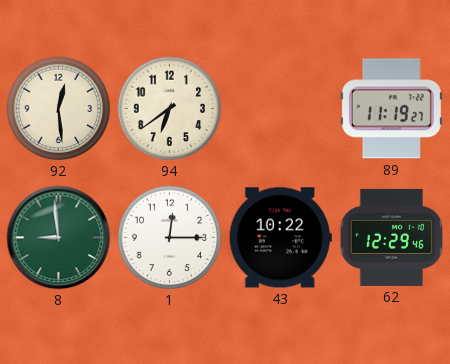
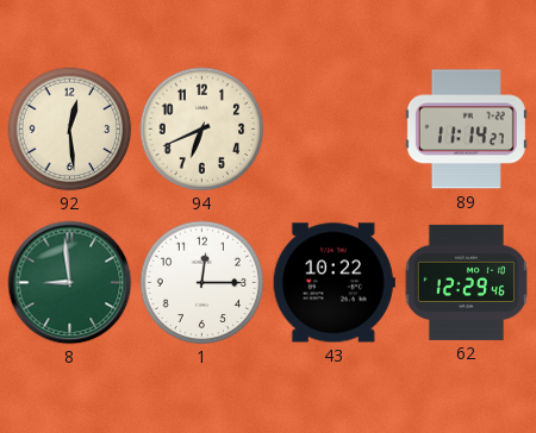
94: 6:39 -> 6:41
89: 11:19 -> 11:14
